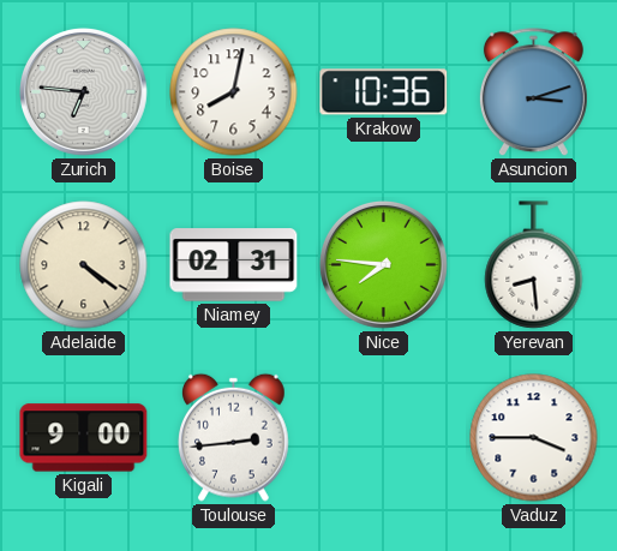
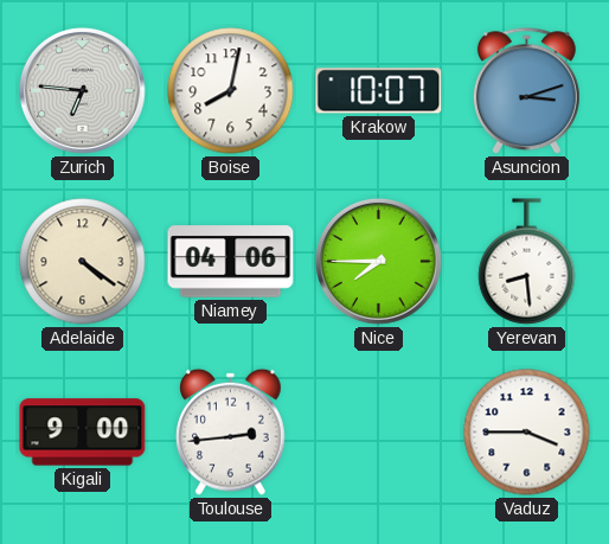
Krakow: 10:36 -> 10:07
Niamey: 02:31 -> 04:06
Nice: 7:46 -> 7:45
